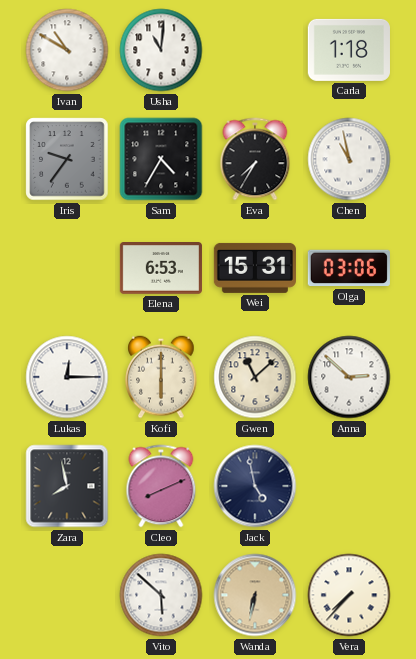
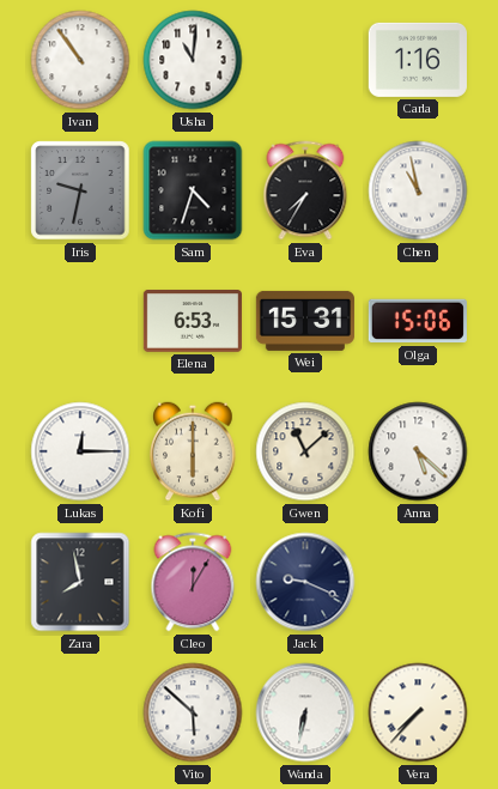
Ivan: 10:50 -> 10:54
Carla: 1:18 -> 1:16
Iris: 9:36 -> 9:32
Sam: 4:35 -> 4:33
Olga: 03:06 -> 15:06
Anna: 2:52 -> 5:22
Cleo: 8:11 -> 12:05
Jack: 4:58 -> 9:19
Wanda dial: champagne -> white
